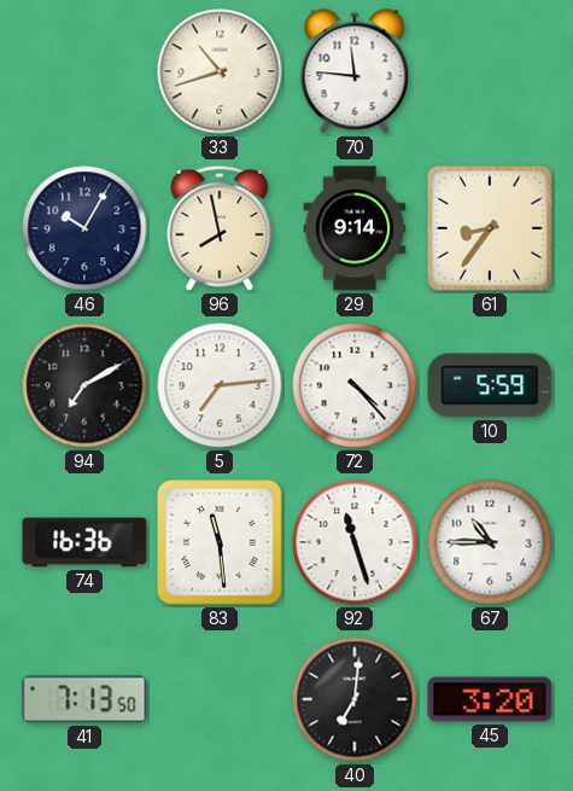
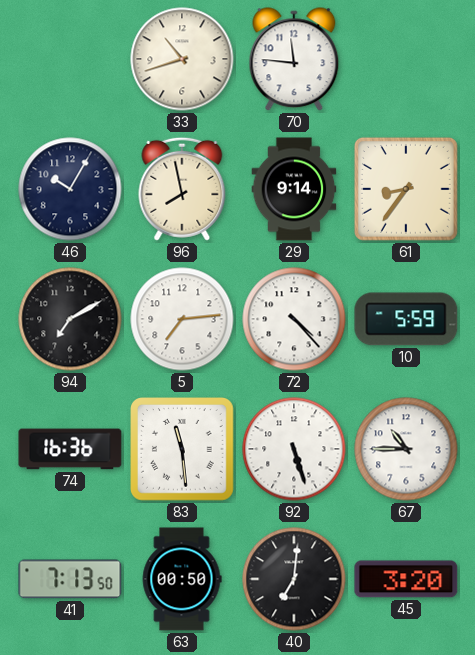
92: 11:27 -> 5:27
63: none -> 00:50
